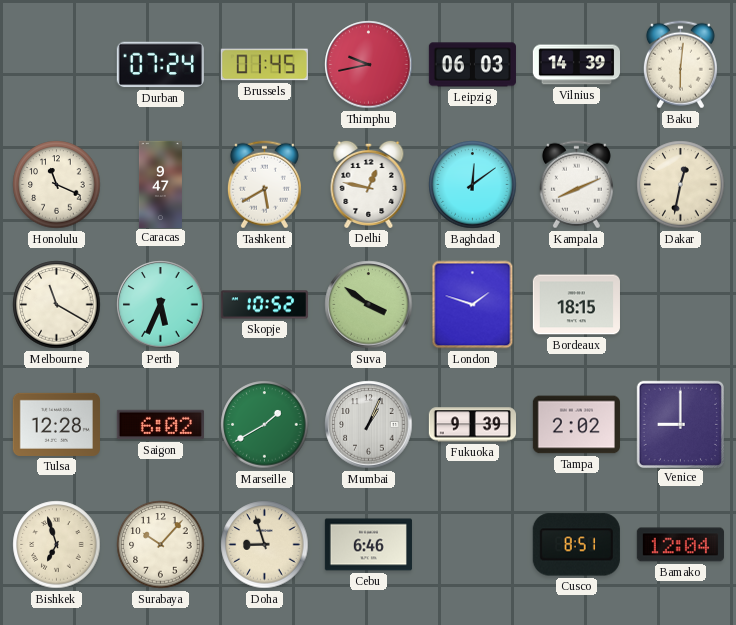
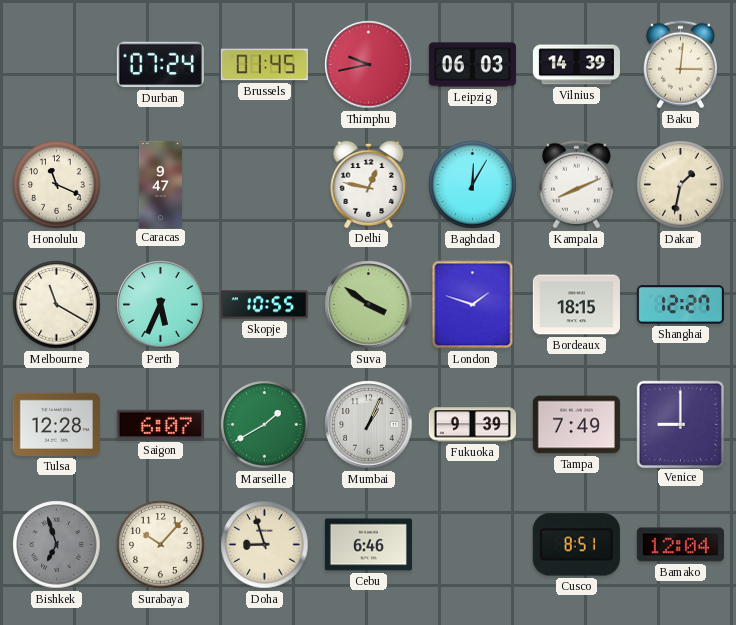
Baku: 6:01 -> 3:01
Tashkent: 5:40 -> none
Baghdad: 12:09 -> 12:05
Dakar: 12:32 -> 1:32
Skopje: 10:52 -> 10:55
Shanghai: none -> 12:27
Saigon: 6:02 -> 6:07
Tampa: 2:02 -> 7:49
Bishkek dial: cream -> grey
